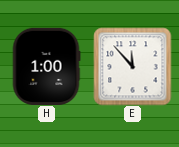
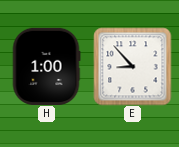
E: 11:53 -> 8:53
